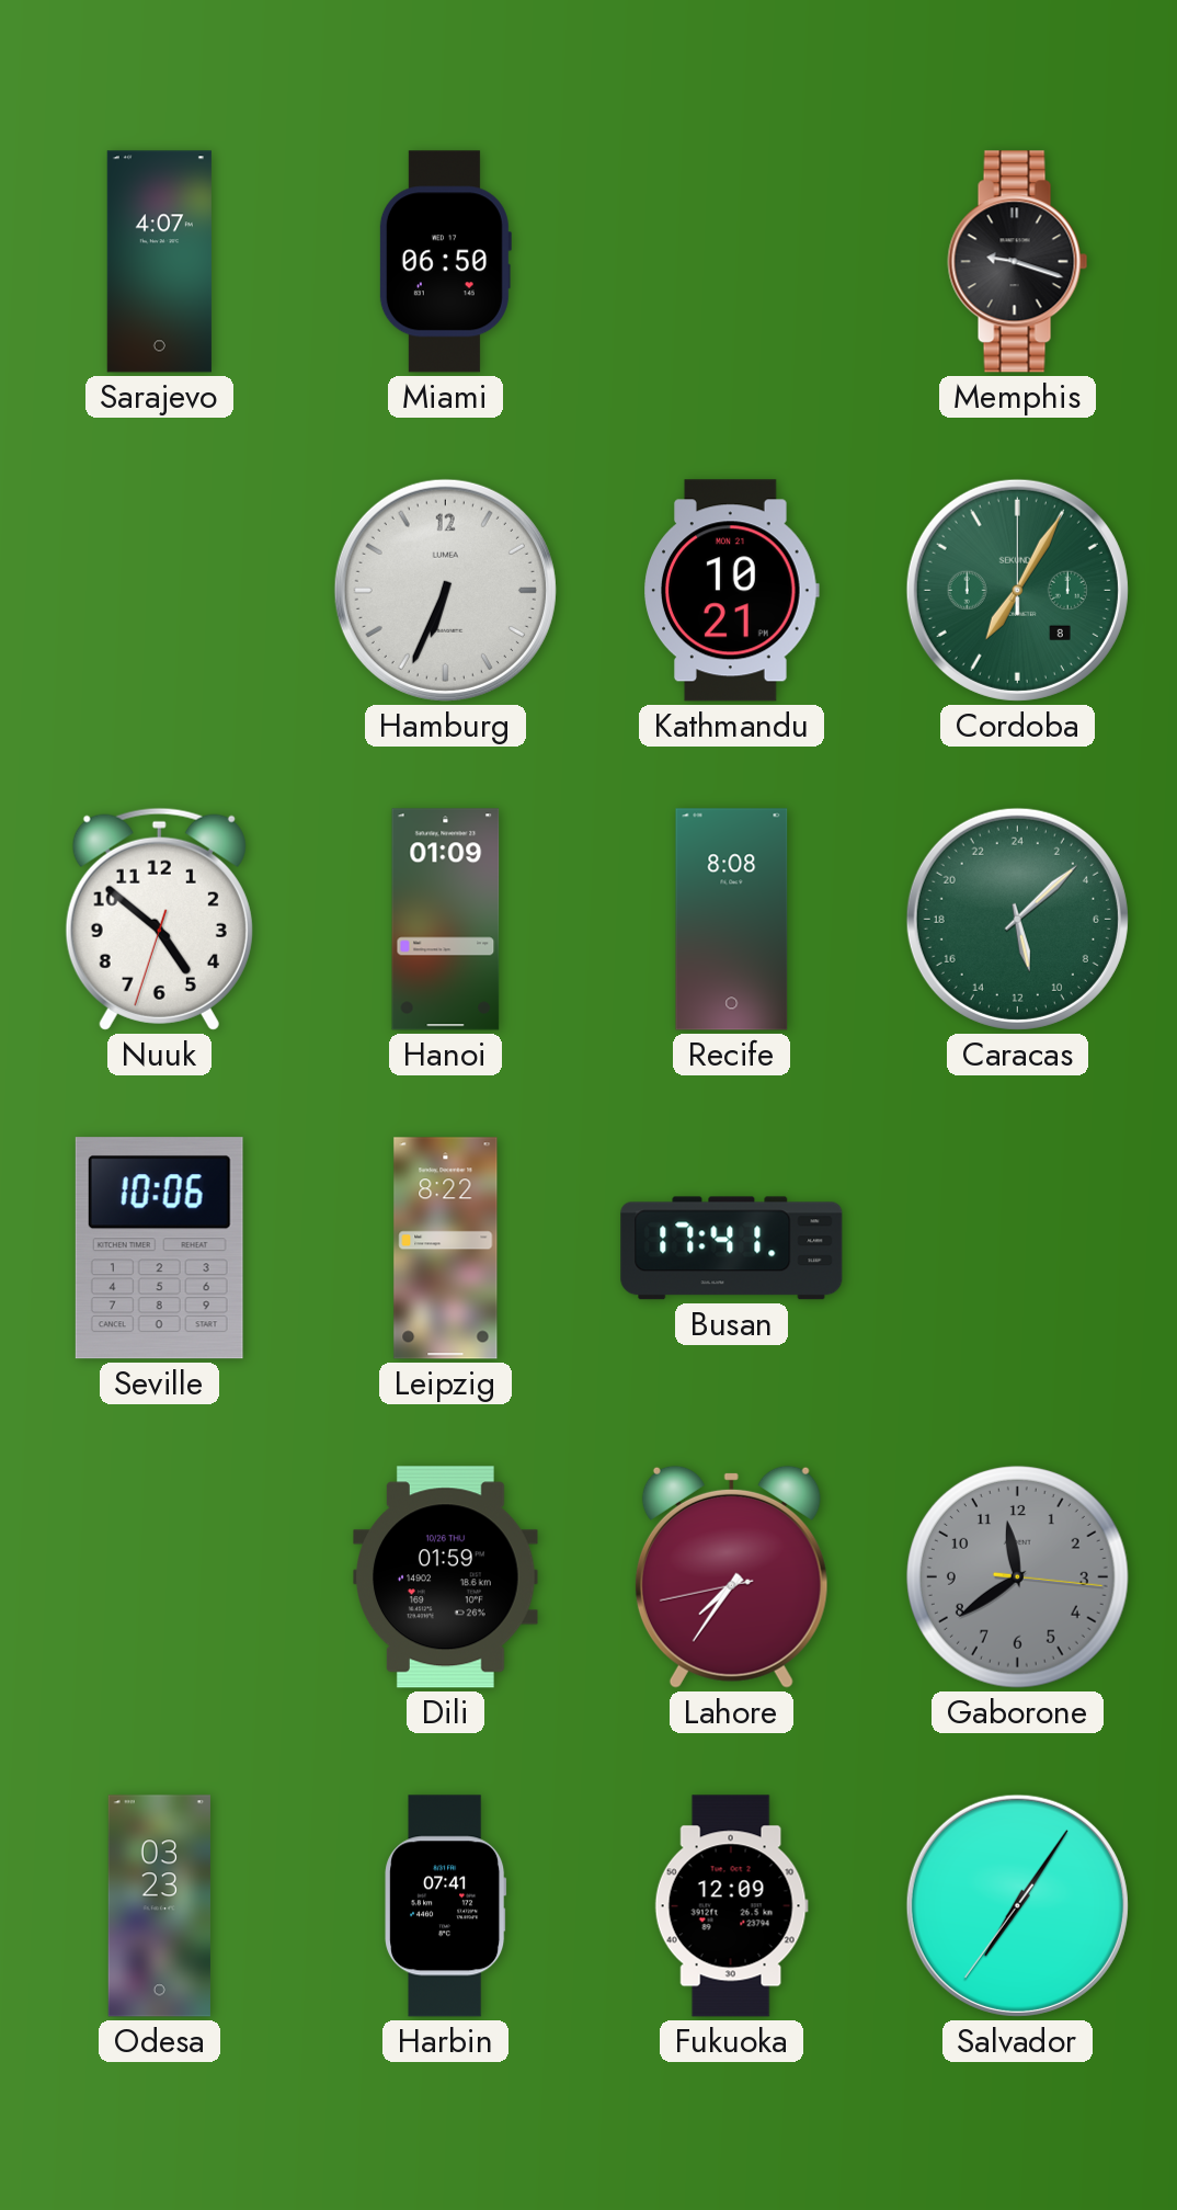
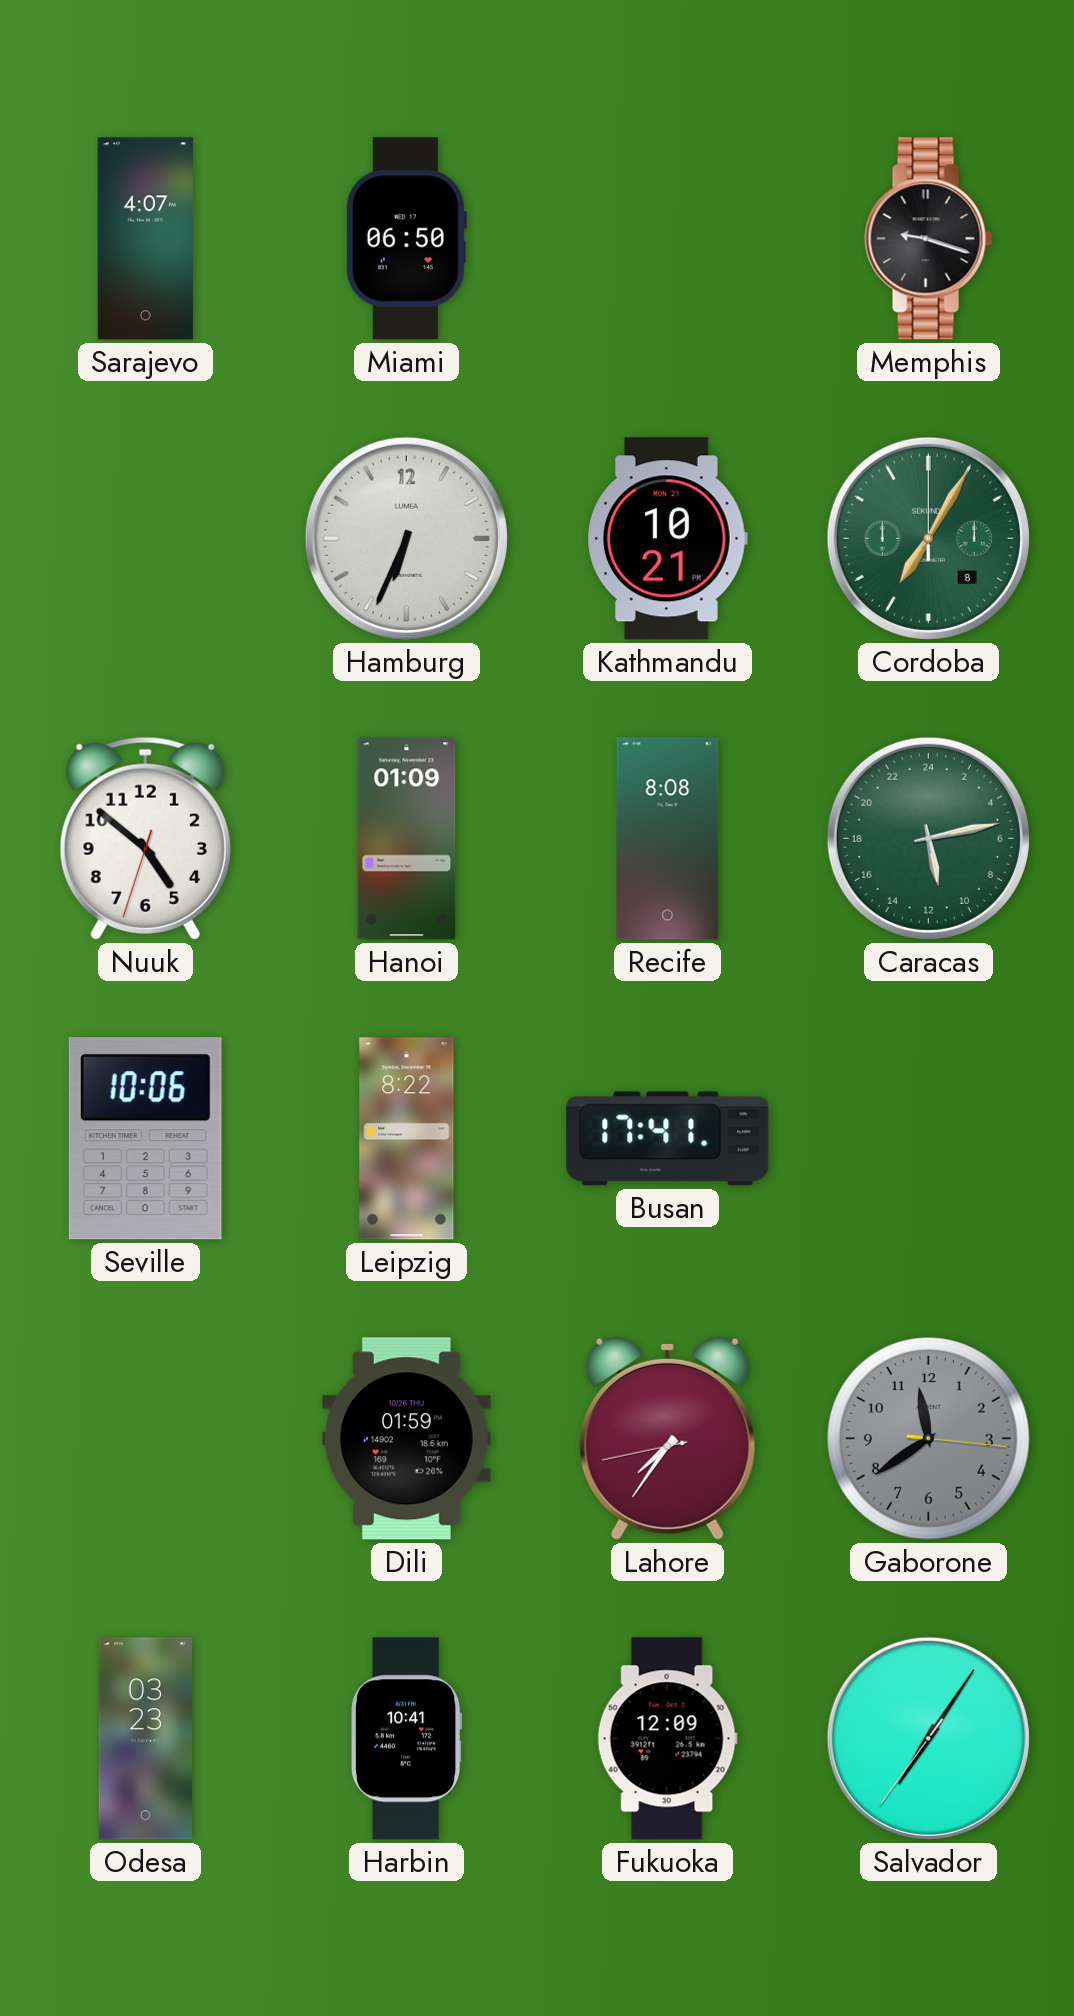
Caracas: 11:08 -> 11:13
Harbin: 07:41 -> 10:41
